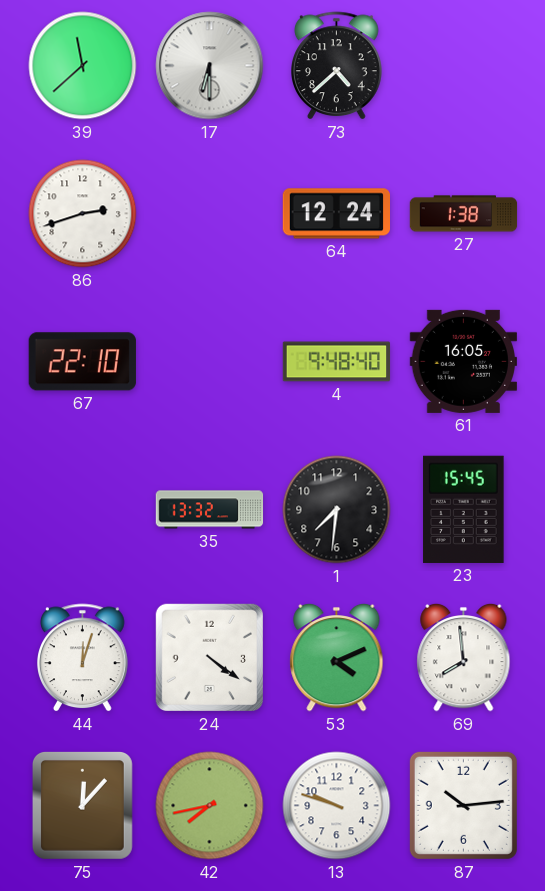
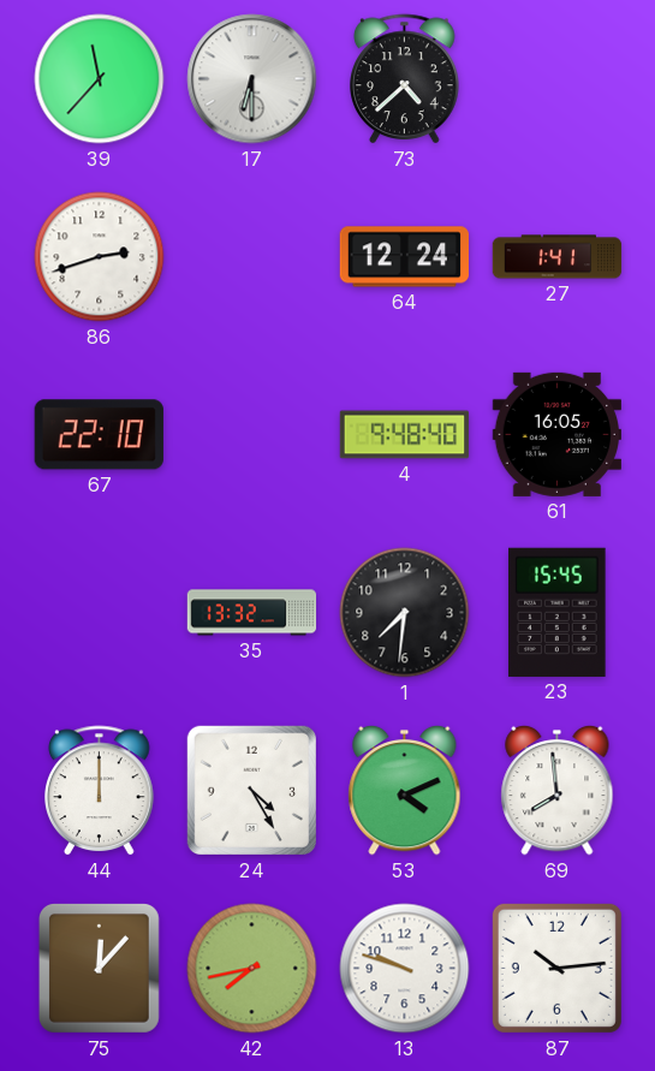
39: 11:38 -> 11:37
27: 1:38 -> 1:41
44: 12:03 -> 12:00
24: 4:21 -> 4:25
